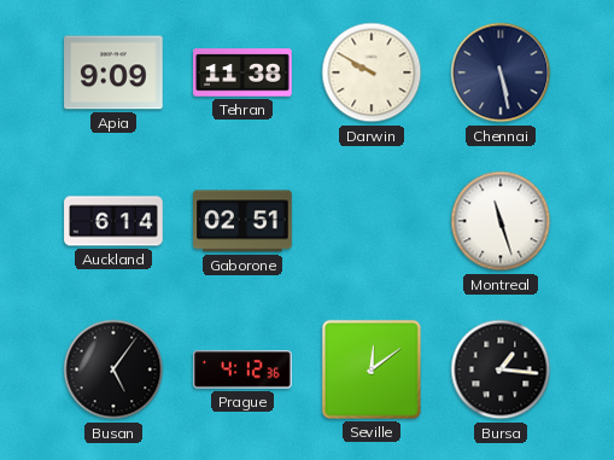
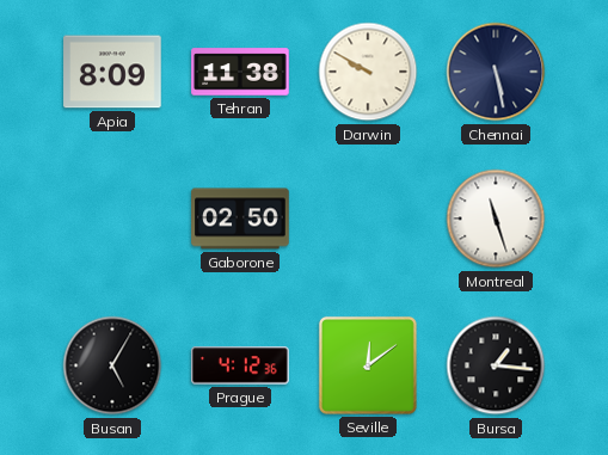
Apia: 9:09 -> 8:09
Auckland: 6:14 -> none
Gaborone: 02:51 -> 02:50
Busan: 5:06 -> 5:05
